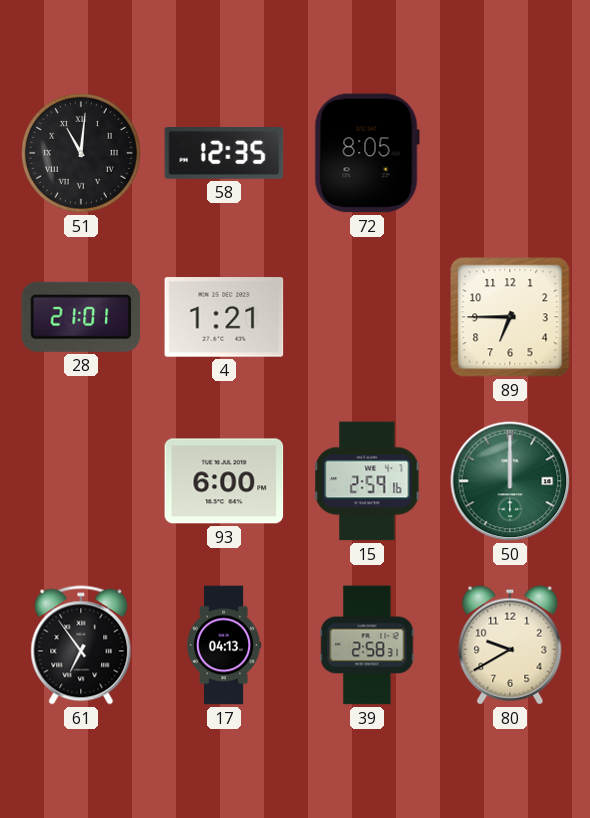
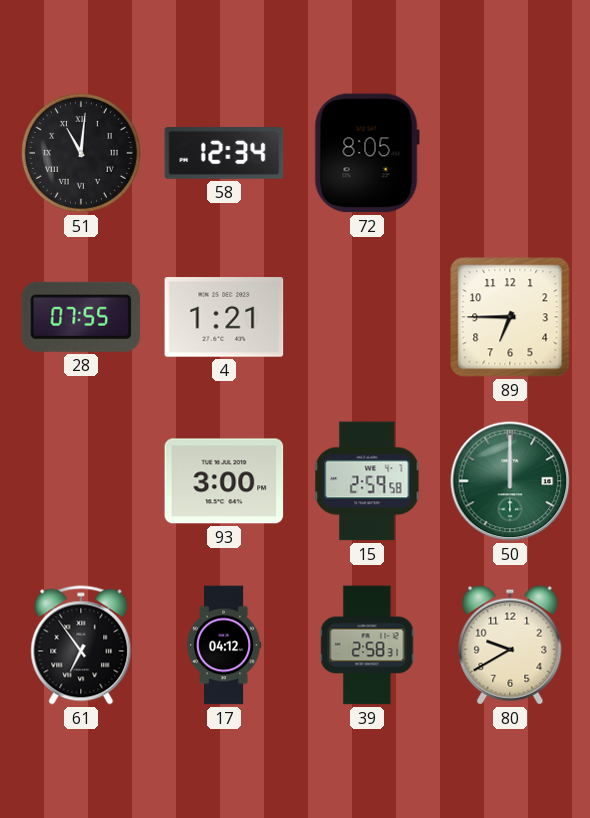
58: 12:35 -> 12:34
28: 21:01 -> 07:55
93: 6:00 -> 3:00
15: 2:59:16 -> 2:59:58
17: 04:13 -> 04:12
